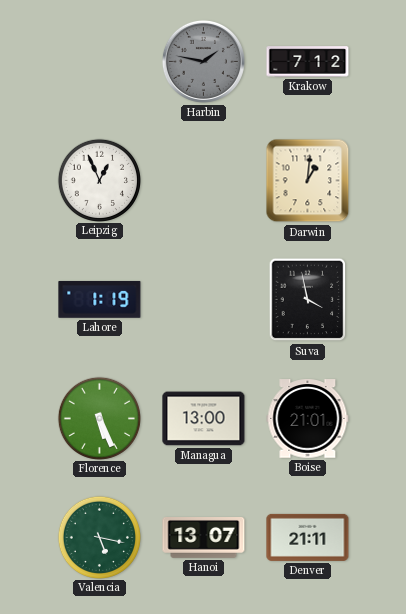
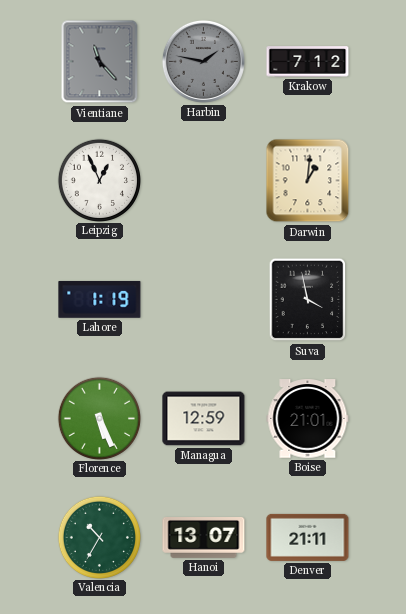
Vientiane: none -> 11:23
Managua: 13:00 -> 12:59
Valencia: 5:17 -> 10:35
